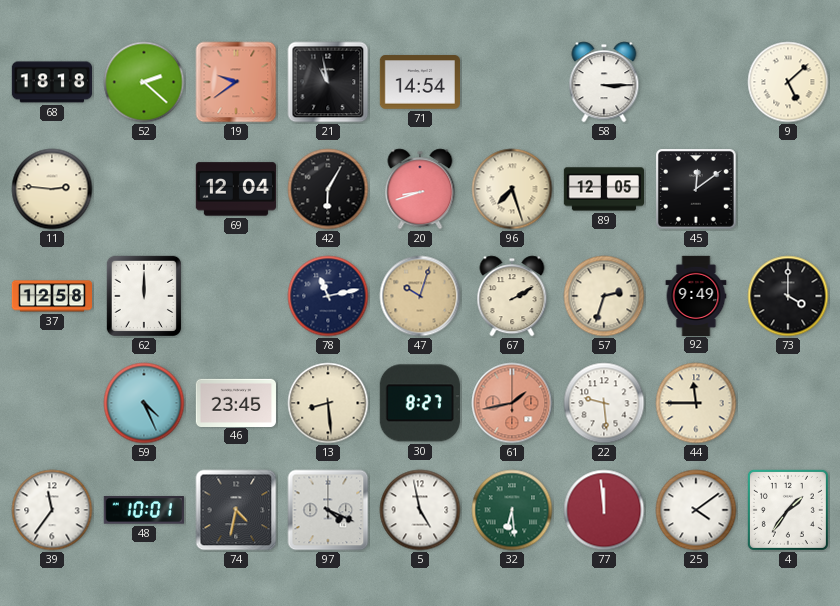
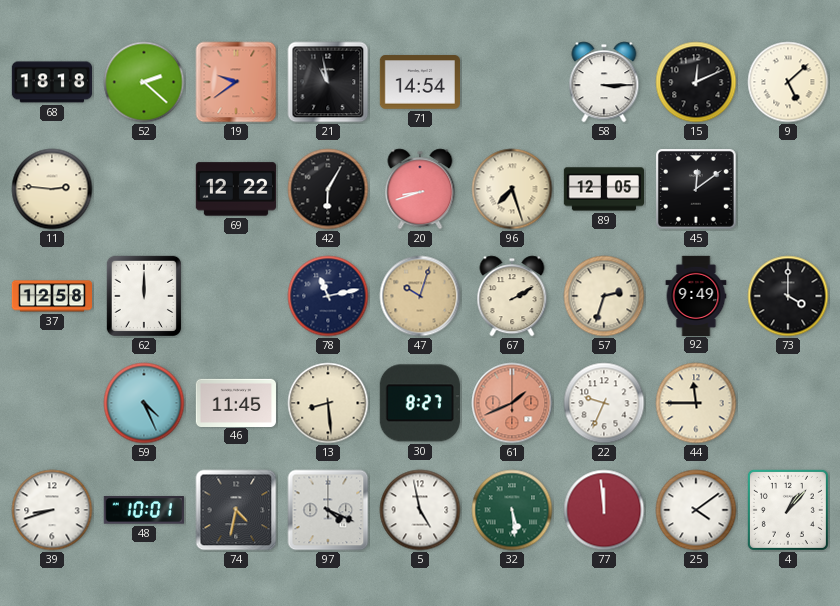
15: none -> 12:11
69: 12:04 -> 12:22
46: 23:45 -> 11:45
61: 1:43 -> 1:41
22: 9:29 -> 9:34
39: 11:36 -> 8:42
32: 6:29 -> 5:29
4: 1:36 -> 1:07
